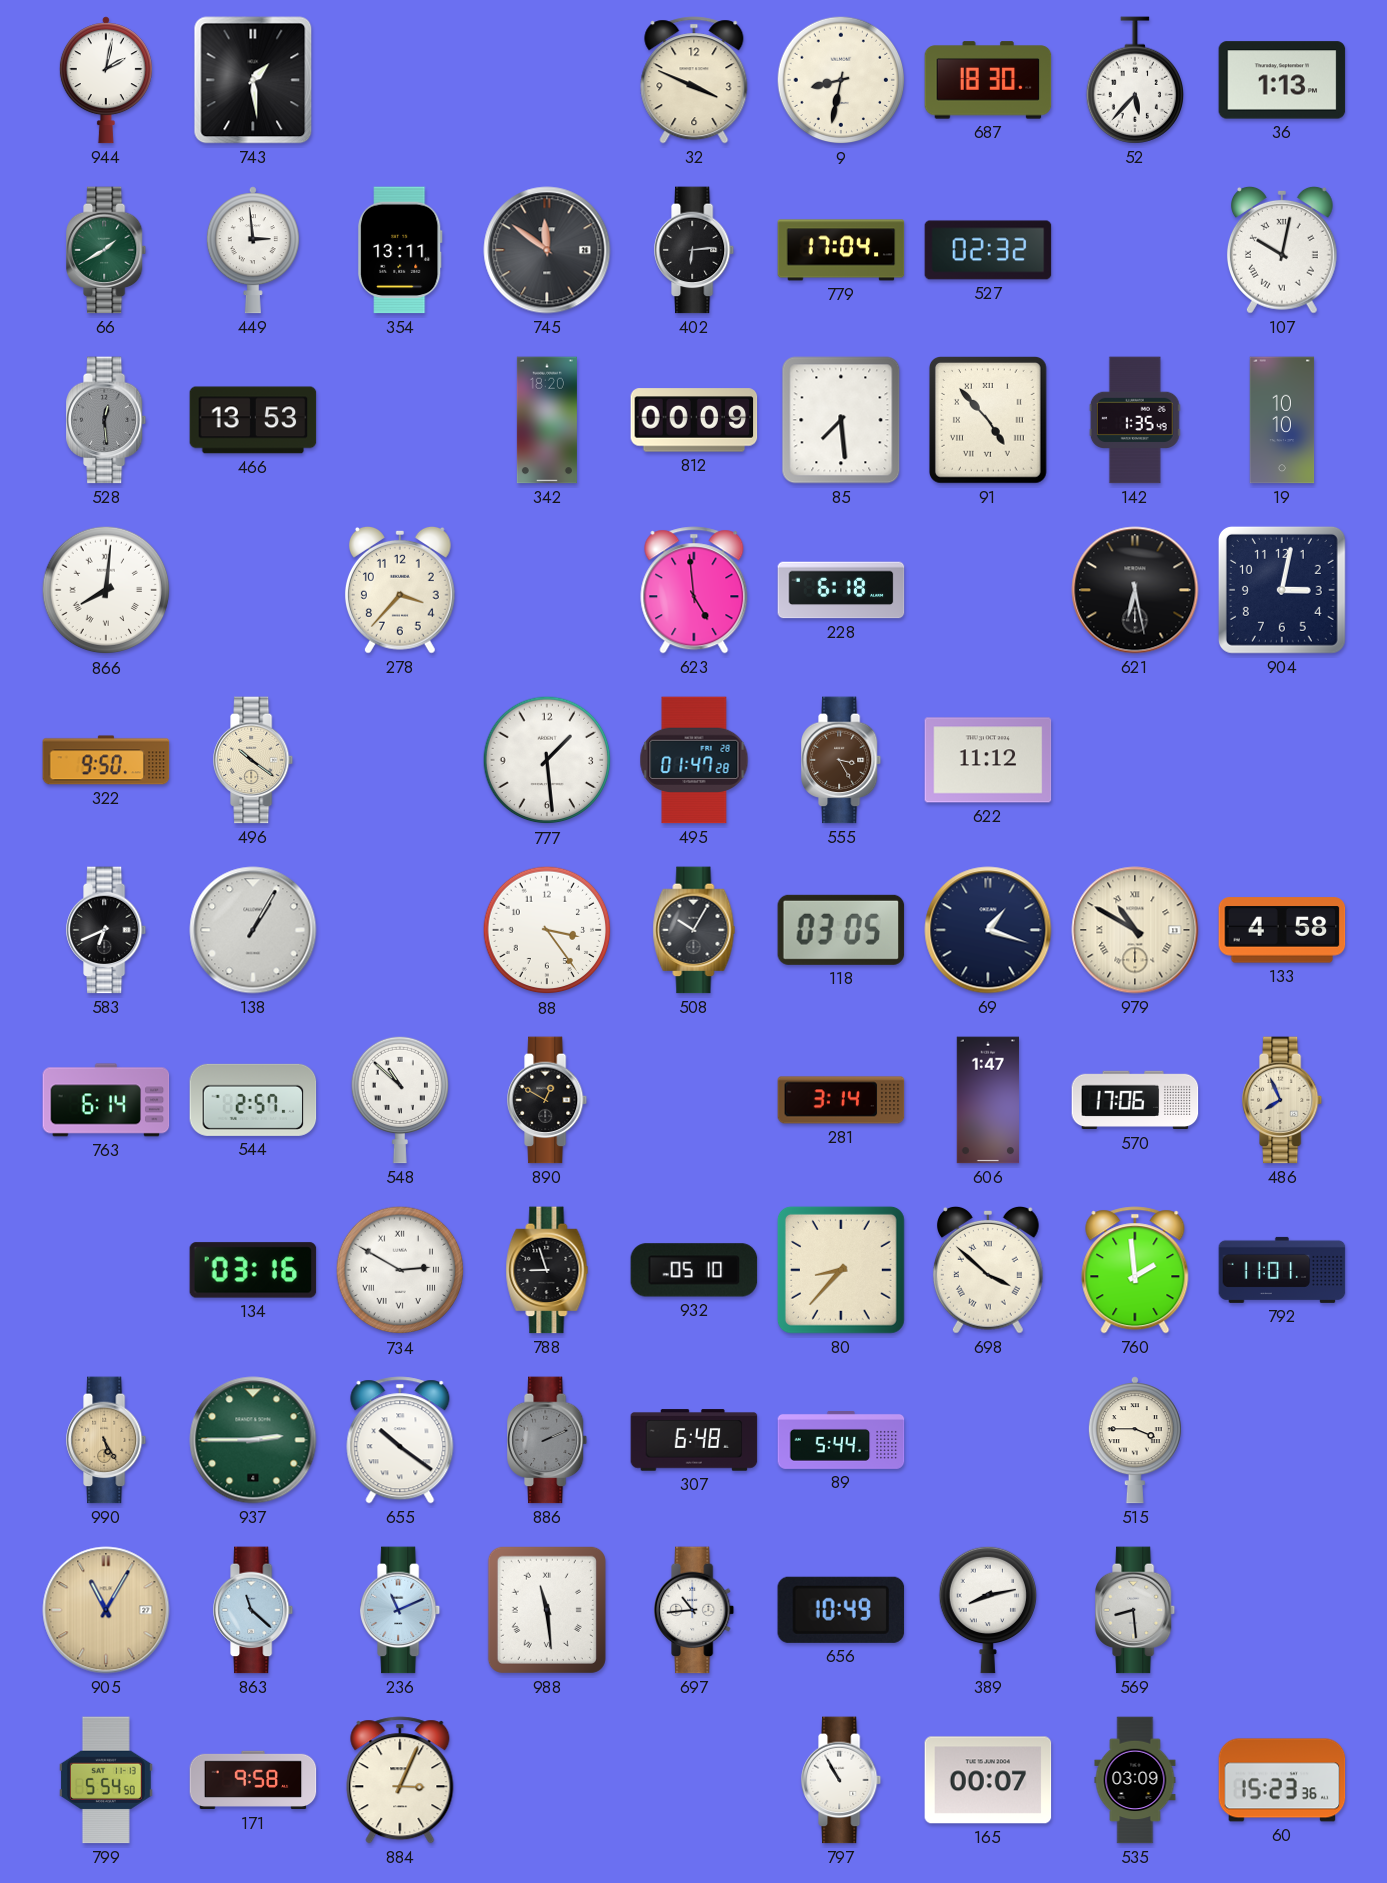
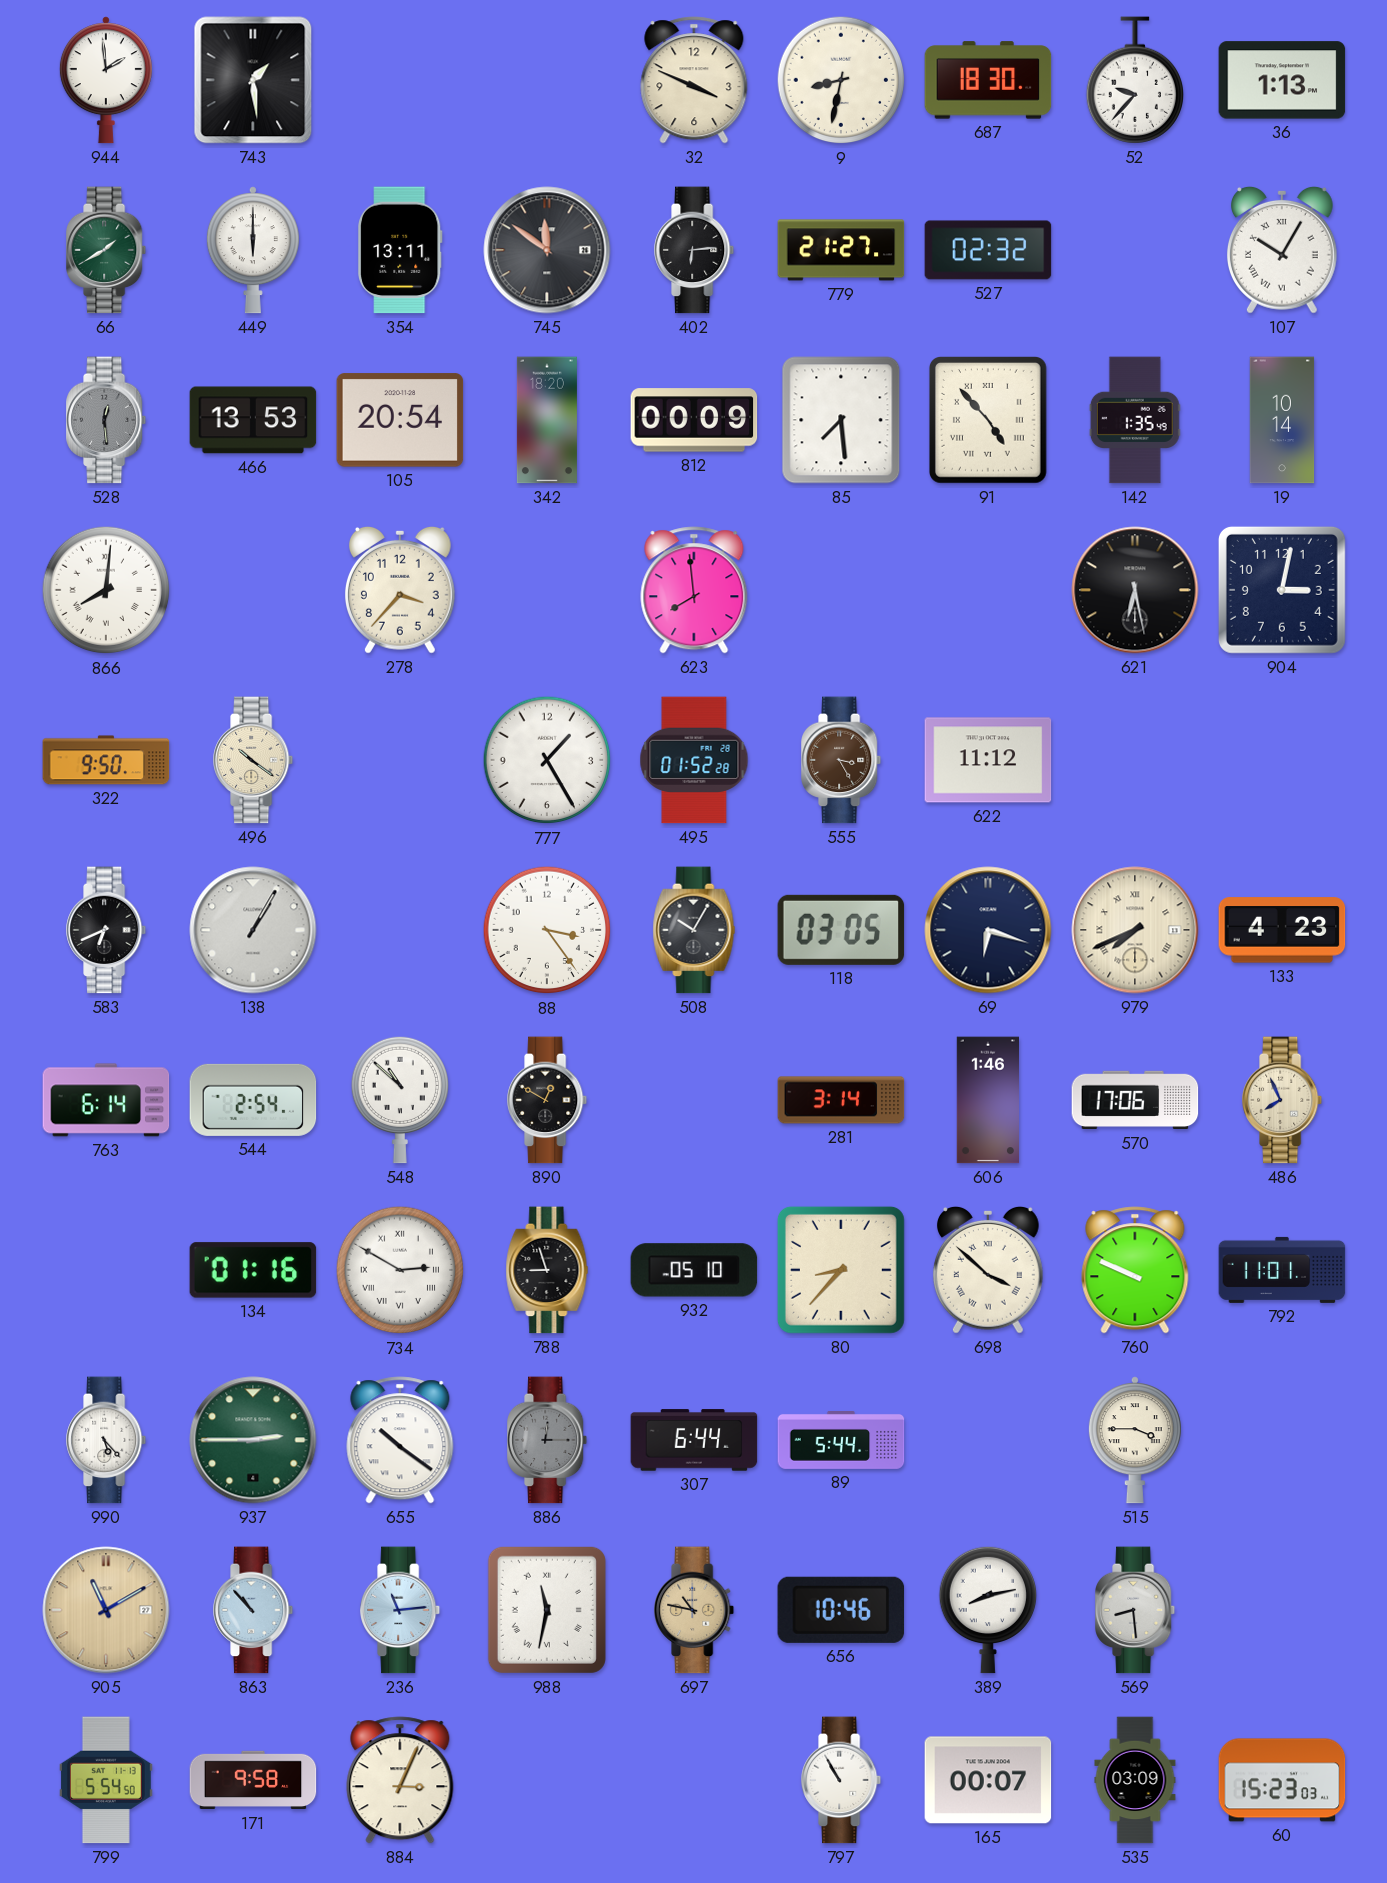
944: 2:02 -> 1:59
52: 5:37 -> 9:37
449: 2:59 -> 6:00
779: 17:04 -> 21:27
107: 10:02 -> 10:05
105: none -> 20:54
19: 10:10 -> 10:14
623: 4:59 -> 7:59
228: 6:18 -> none
777: 1:29 -> 1:25
495: 01:47 -> 01:52
69: 1:18 -> 6:18
979: 10:50 -> 7:41
133: 4:58 -> 4:23
544: 2:57 -> 2:54
606: 1:47 -> 1:46
134: 03:16 -> 01:16
760: 1:59 -> 9:49
990: 5:25 -> 5:23
990 dial: champagne -> white
886: 2:11 -> 12:15
307: 6:48 -> 6:44
905: 11:05 -> 11:10
863: 11:22 -> 10:53
236: 11:11 -> 11:14
988: 11:29 -> 11:32
697: 10:44 -> 10:47
697 dial: white -> champagne
656: 10:49 -> 10:46
60: 15:23:36 -> 15:23:03
